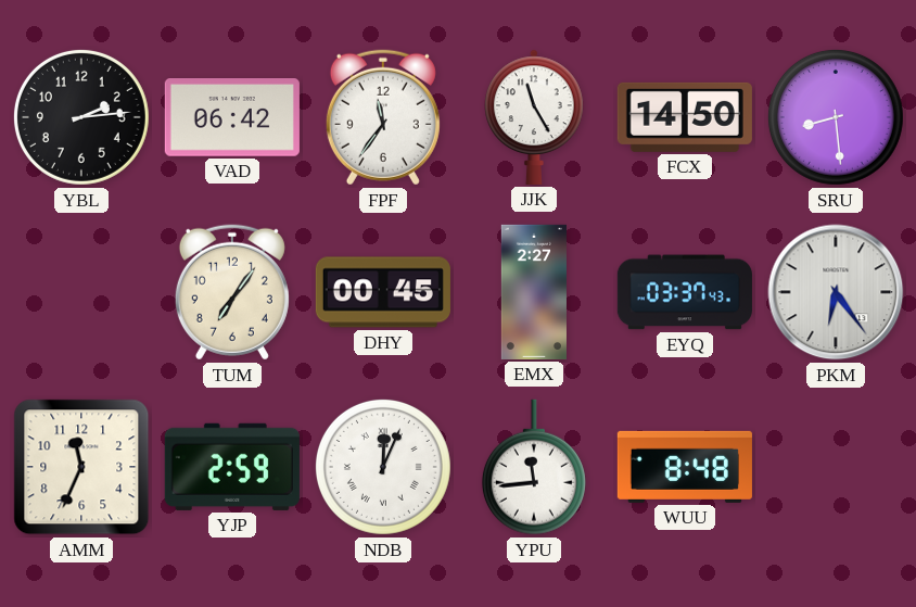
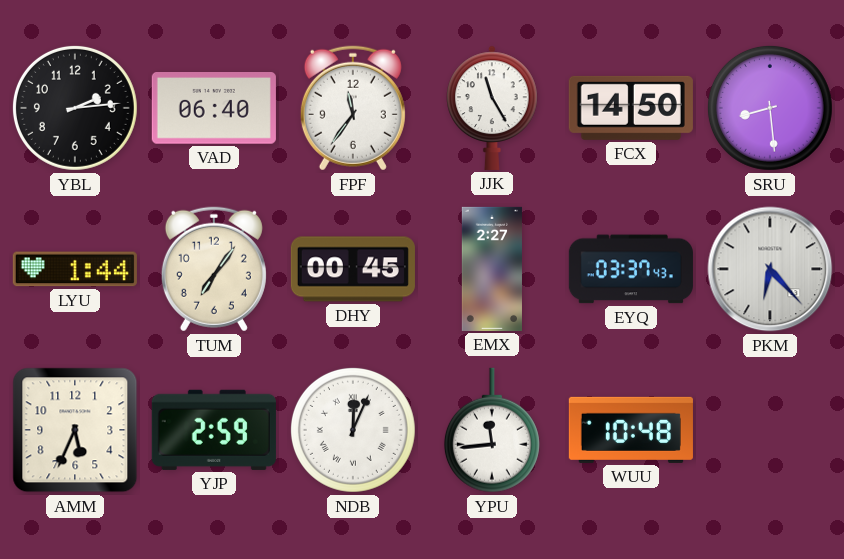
VAD: 06:42 -> 06:40
LYU: none -> 1:44
PKM: 6:24 -> 6:23
AMM: 11:34 -> 5:34
WUU: 8:48 -> 10:48
